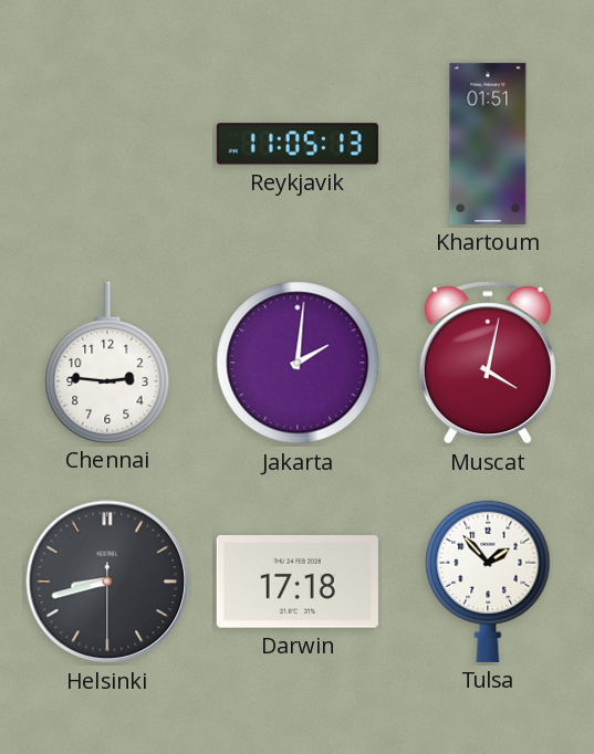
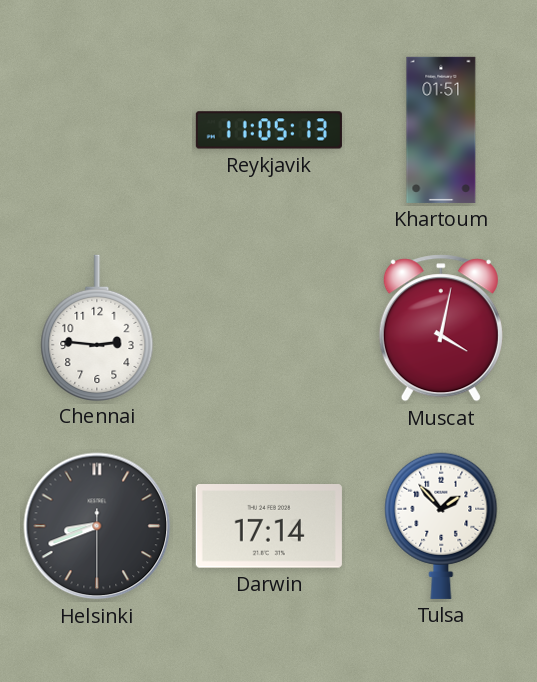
Jakarta: 2:01 -> none
Helsinki: 8:42 -> 8:41
Darwin: 17:18 -> 17:14
